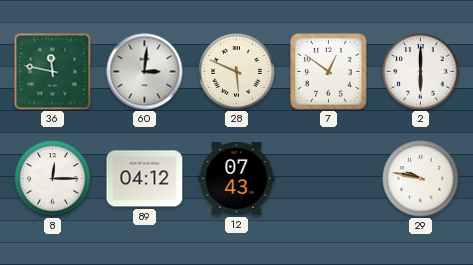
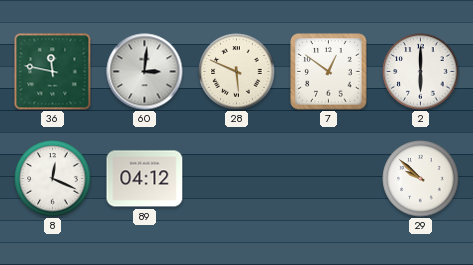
8: 12:15 -> 12:19
12: 07:43 -> none
29: 9:47 -> 9:52
